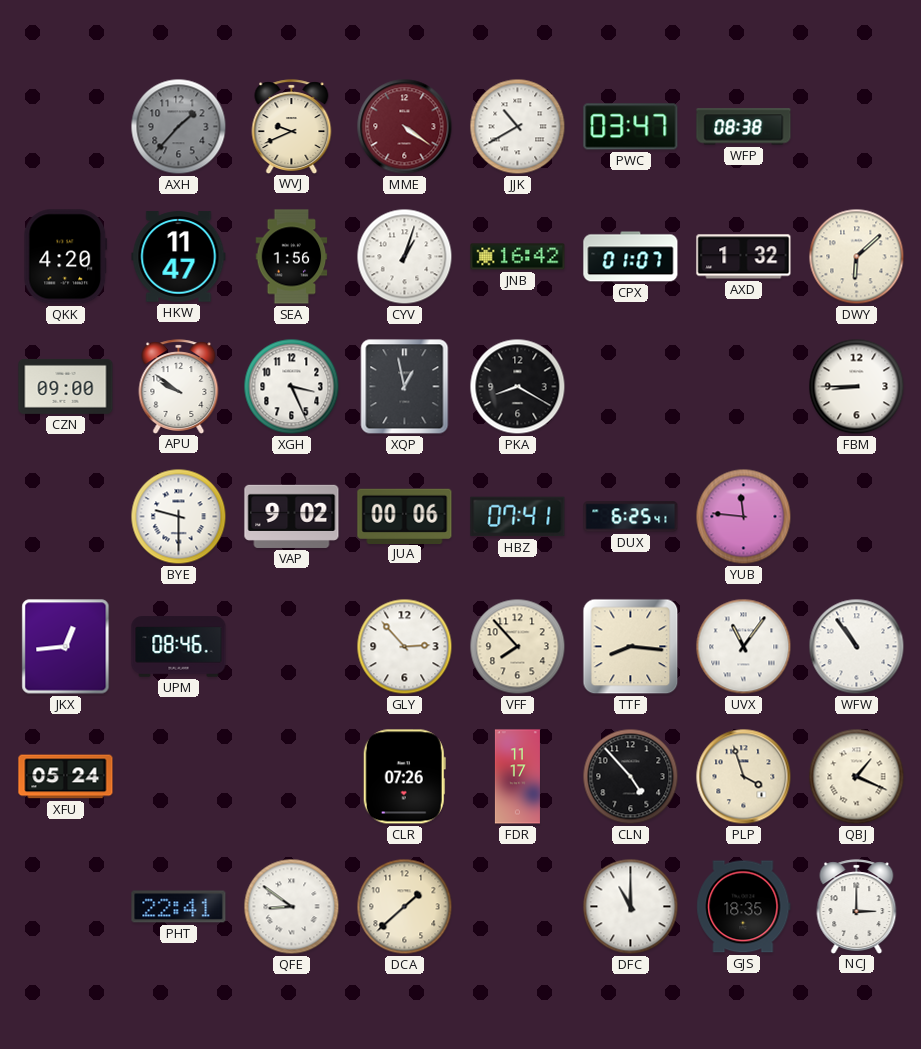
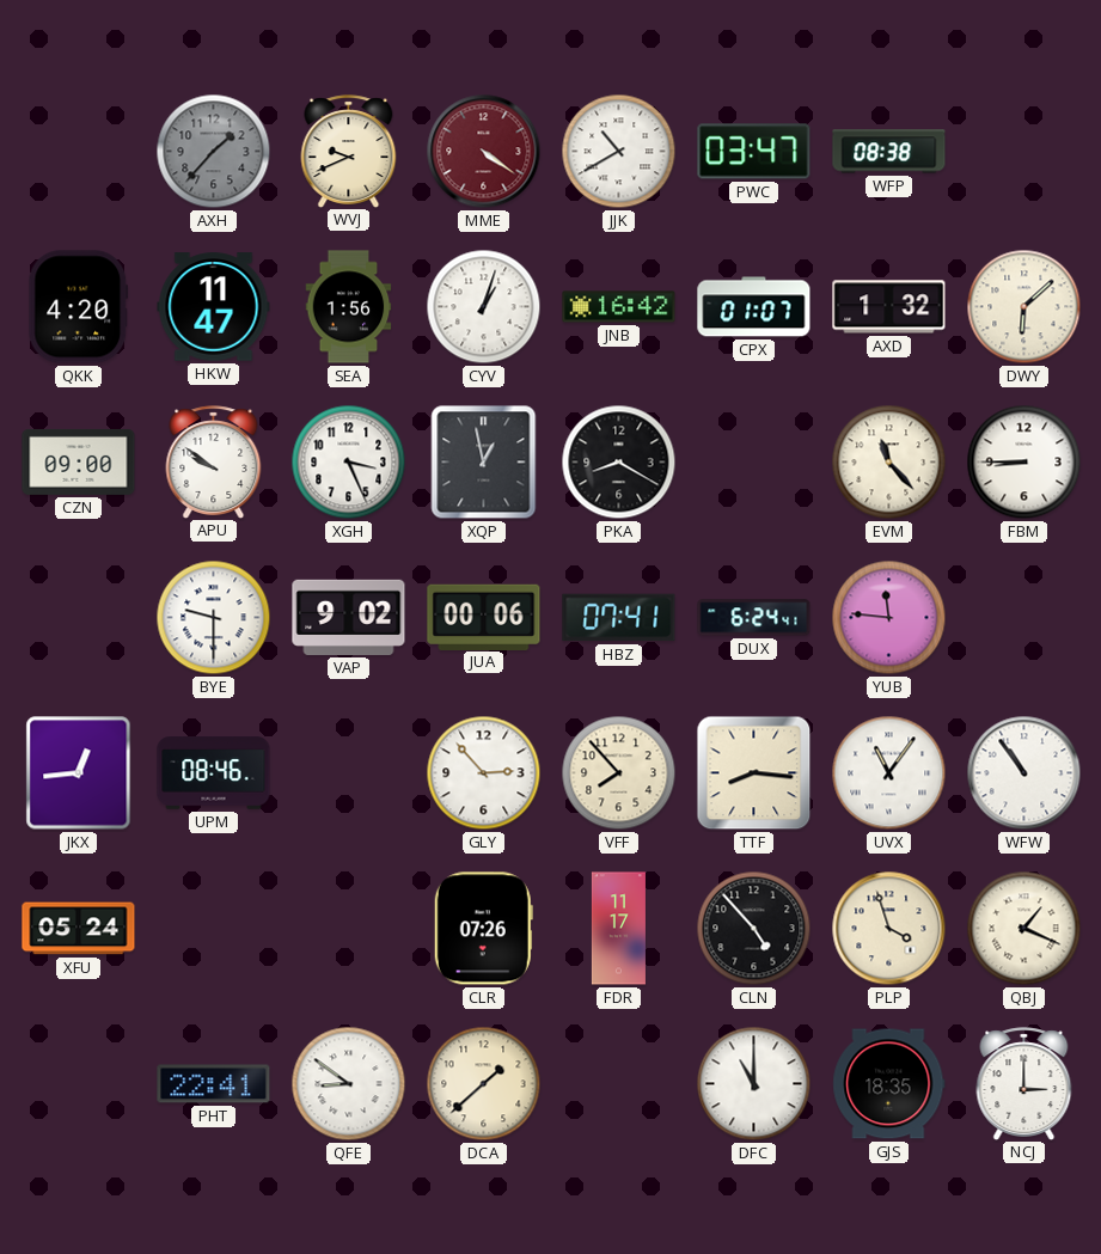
EVM: none -> 11:23
DUX: 6:25 -> 6:24
